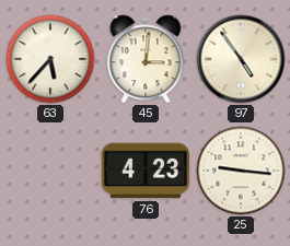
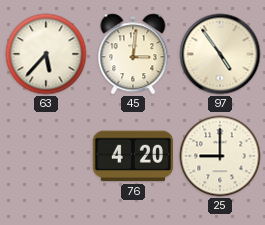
76: 4:23 -> 4:20
25: 9:16 -> 9:00
